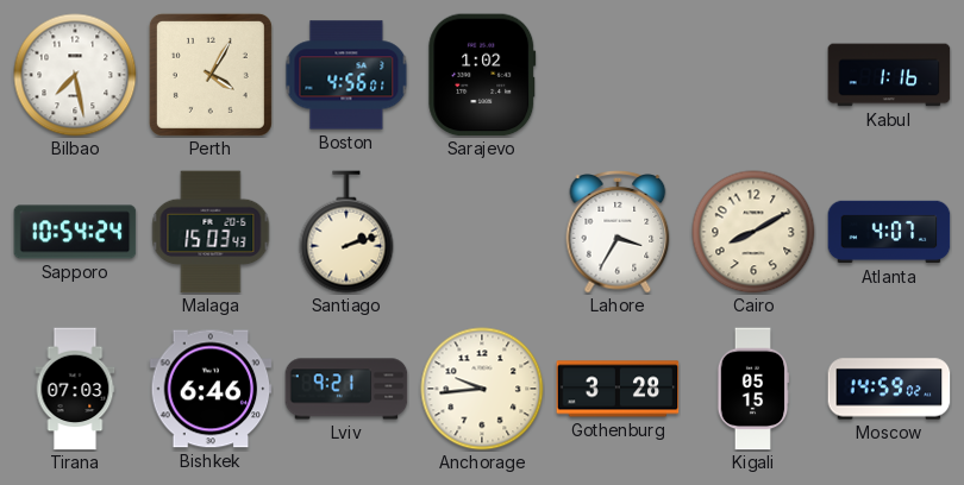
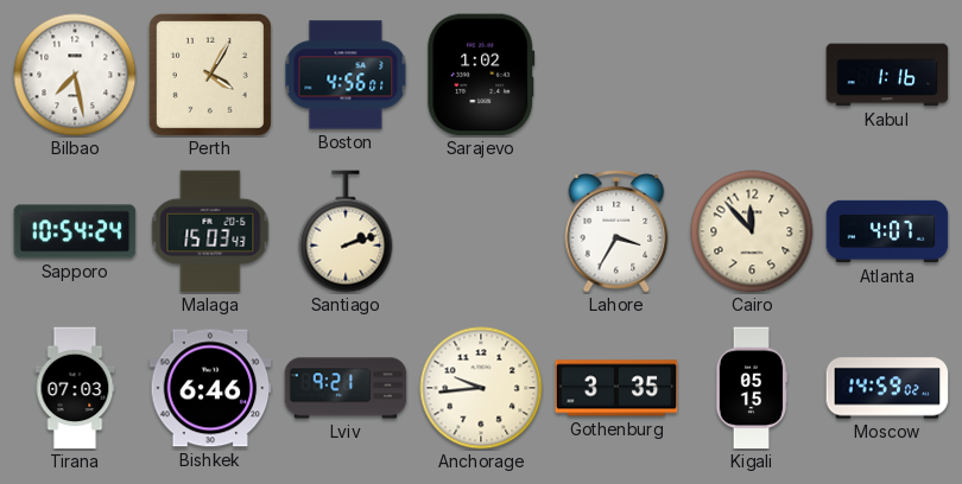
Cairo: 8:10 -> 11:53
Gothenburg: 3:28 -> 3:35
